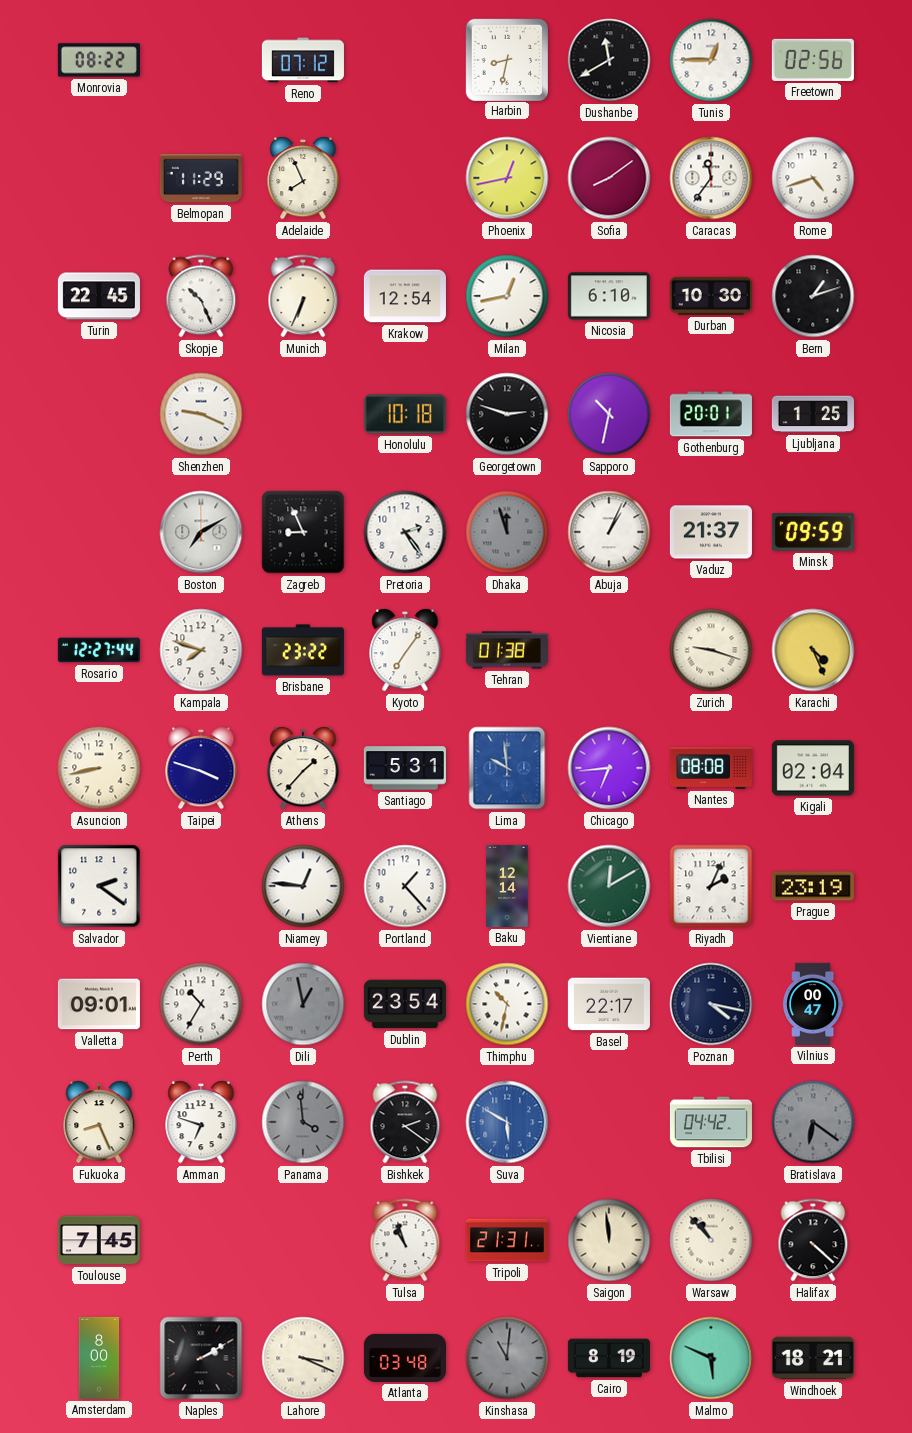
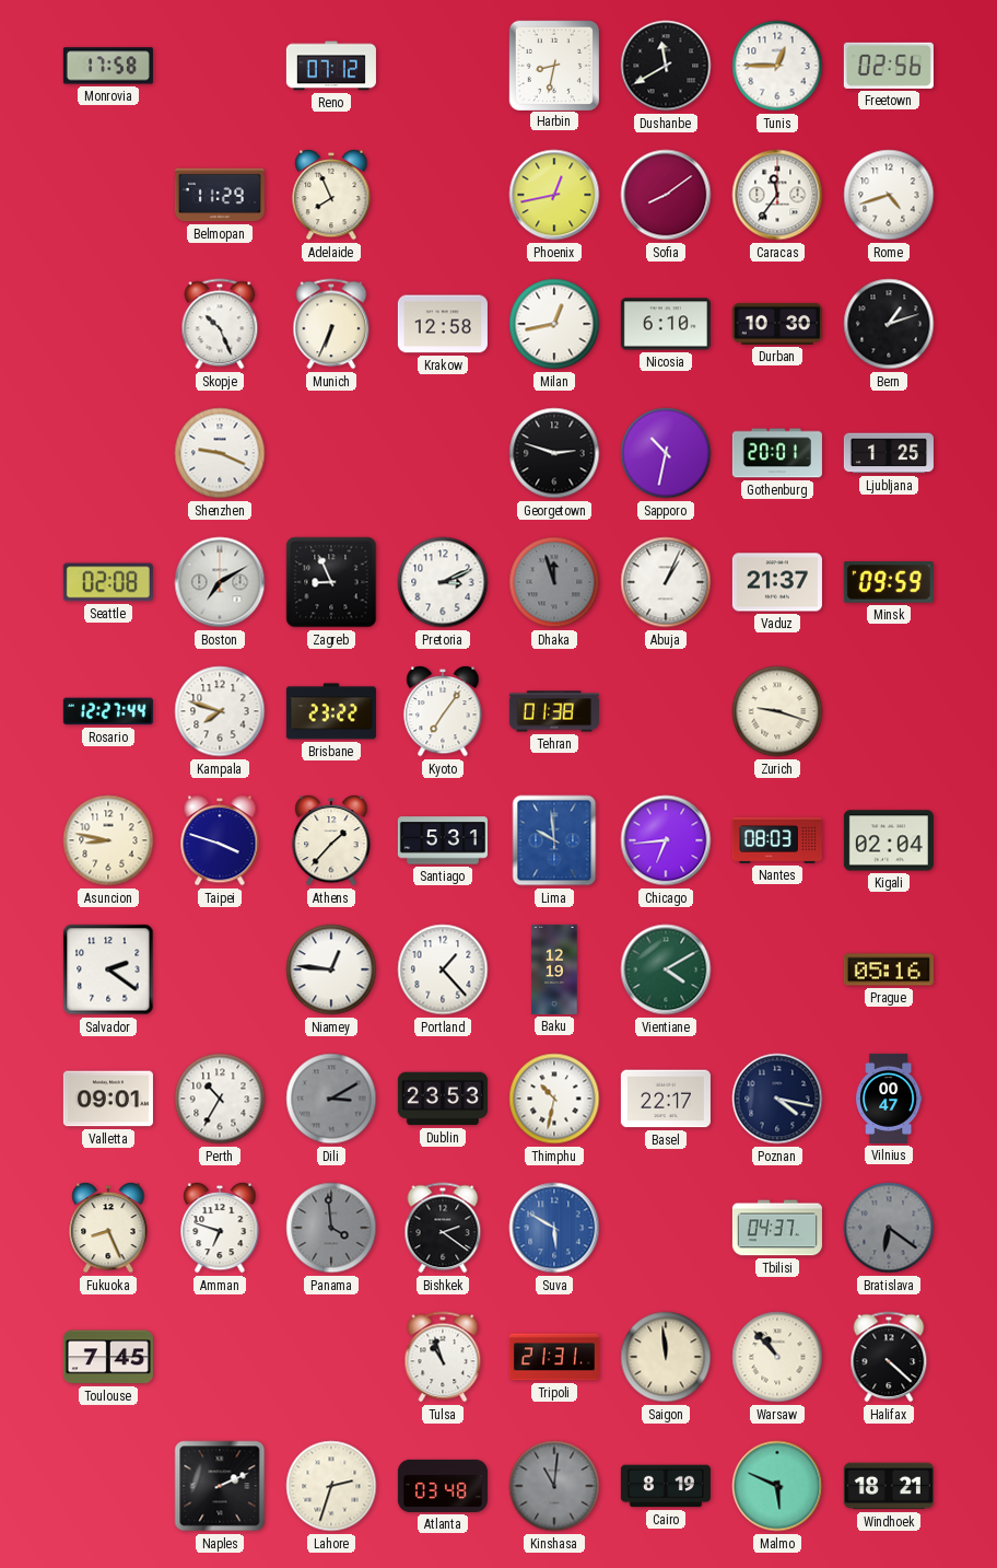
Monrovia: 08:22 -> 17:58
Turin: 22:45 -> none
Krakow: 12:54 -> 12:58
Honolulu: 10:18 -> none
Seattle: none -> 02:08
Pretoria: 2:24 -> 3:11
Karachi: 4:26 -> none
Asuncion: 8:43 -> 8:47
Nantes: 08:08 -> 08:03
Baku: 12:14 -> 12:19
Vientiane: 12:10 -> 4:10
Riyadh: 2:04 -> none
Prague: 23:19 -> 05:16
Dili: 12:58 -> 3:10
Dublin: 23:54 -> 23:53
Tbilisi: 04:42 -> 04:37
Amsterdam: 8:00 -> none
Naples: 2:10 -> 2:11
Lahore: 3:19 -> 2:33
